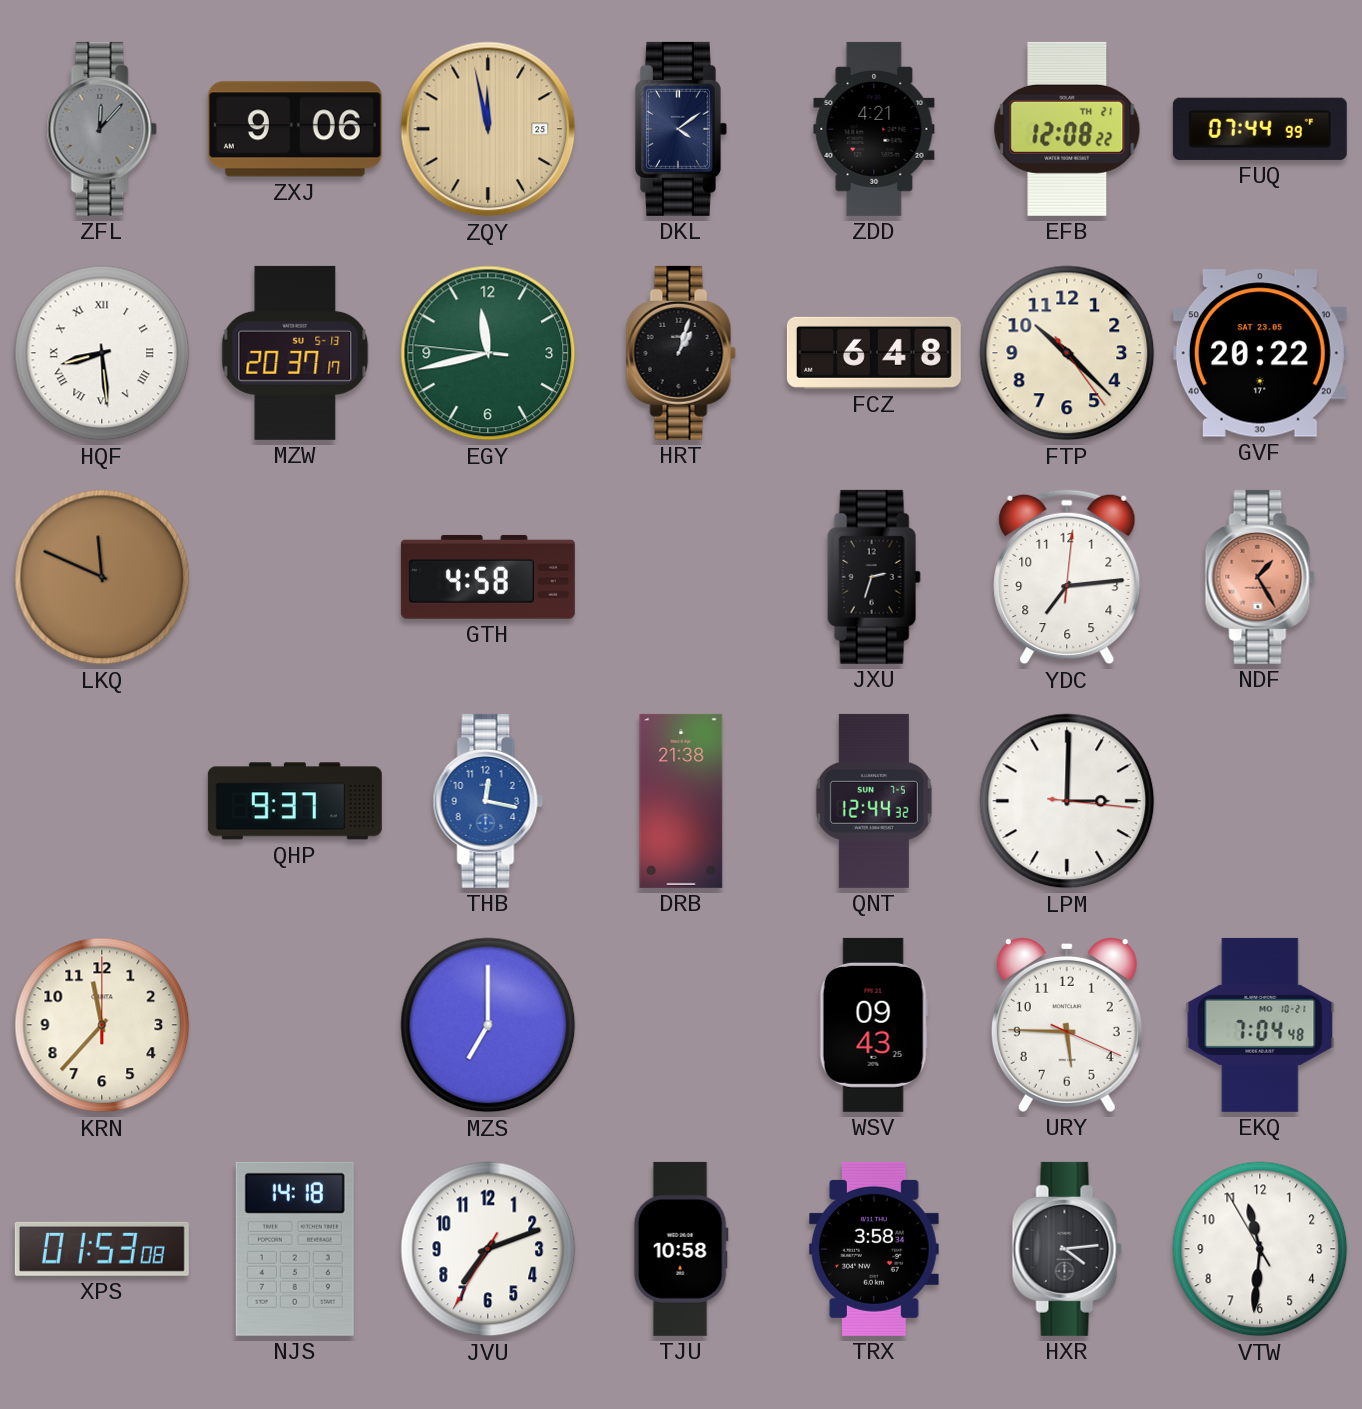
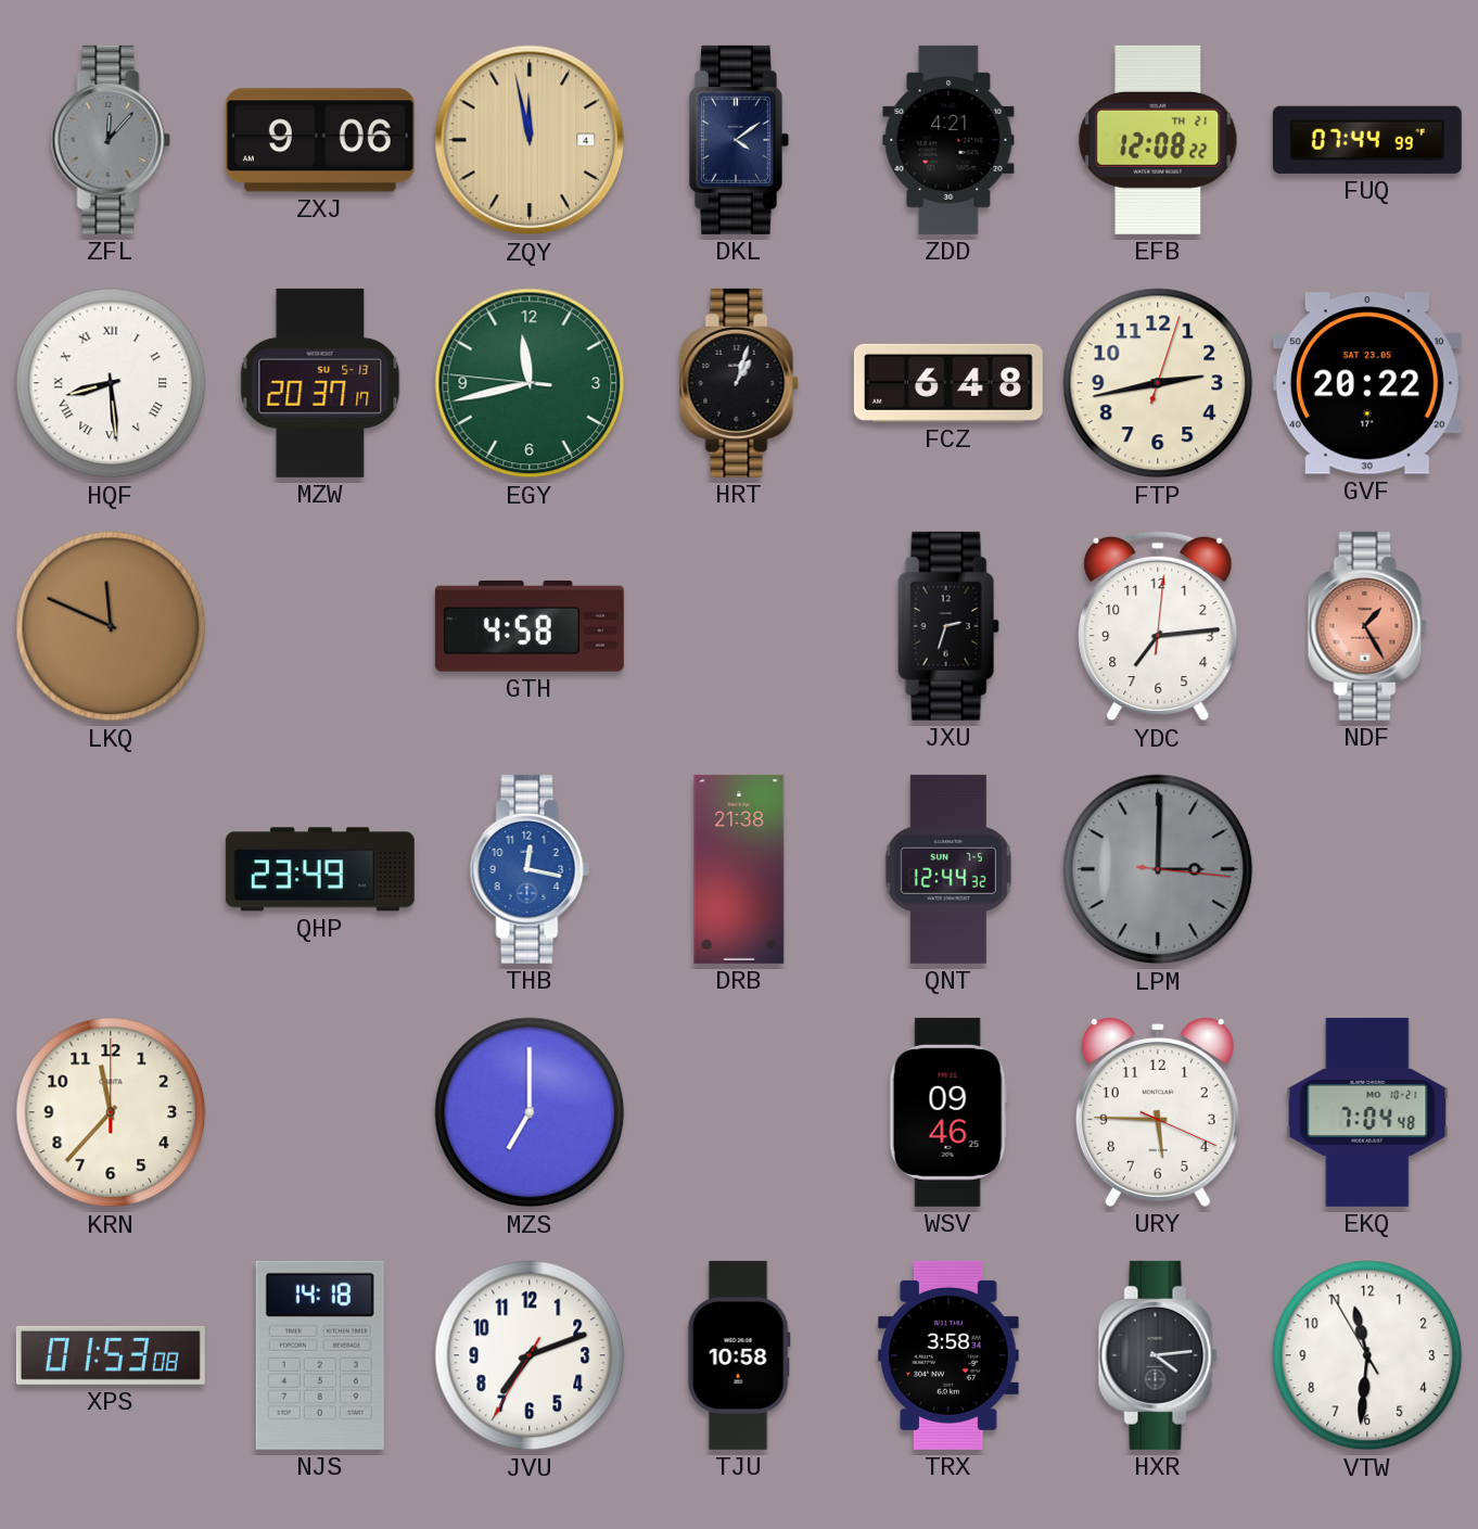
ZQY date: 25 -> 4
FTP: 10:22 -> 2:43
QHP: 9:37 -> 23:49
LPM dial: white -> grey
WSV: 09:43 -> 09:46
